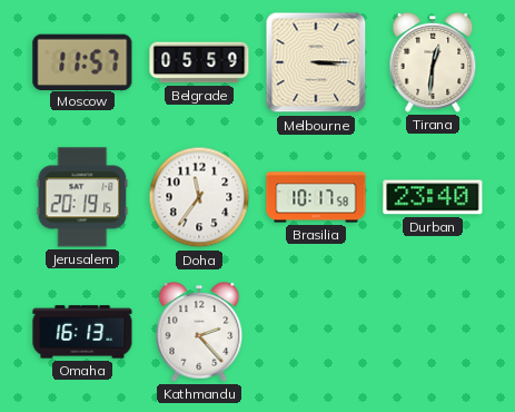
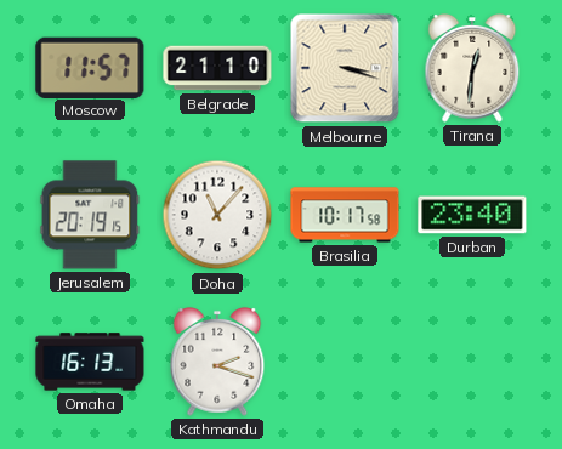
Belgrade: 05:59 -> 21:10
Melbourne: 3:15 -> 3:18
Doha: 11:36 -> 11:07
Kathmandu: 2:23 -> 2:18
